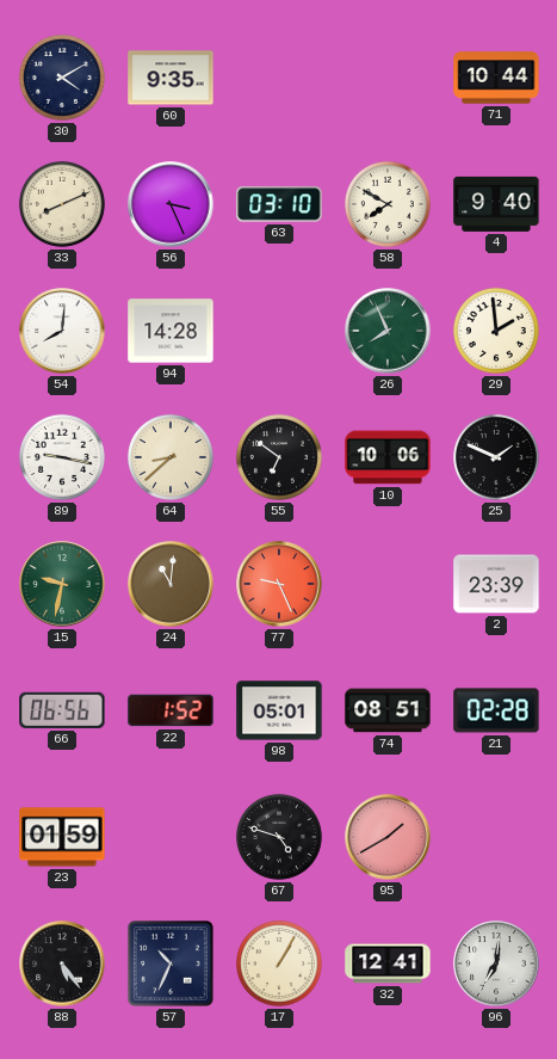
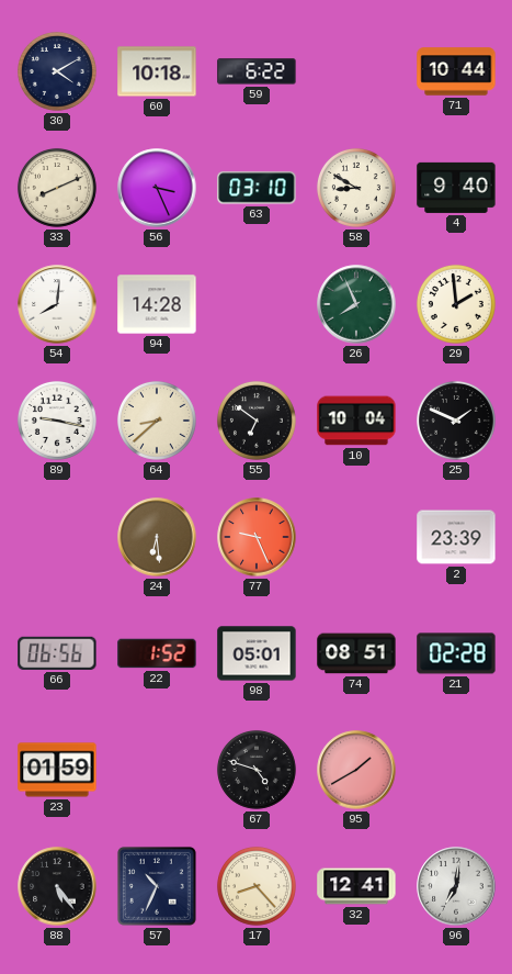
60: 9:35 -> 10:18
59: none -> 6:22
58: 7:50 -> 8:50
10: 10:06 -> 10:04
15: 9:32 -> none
24: 11:01 -> 6:29
17: 1:05 -> 8:23
